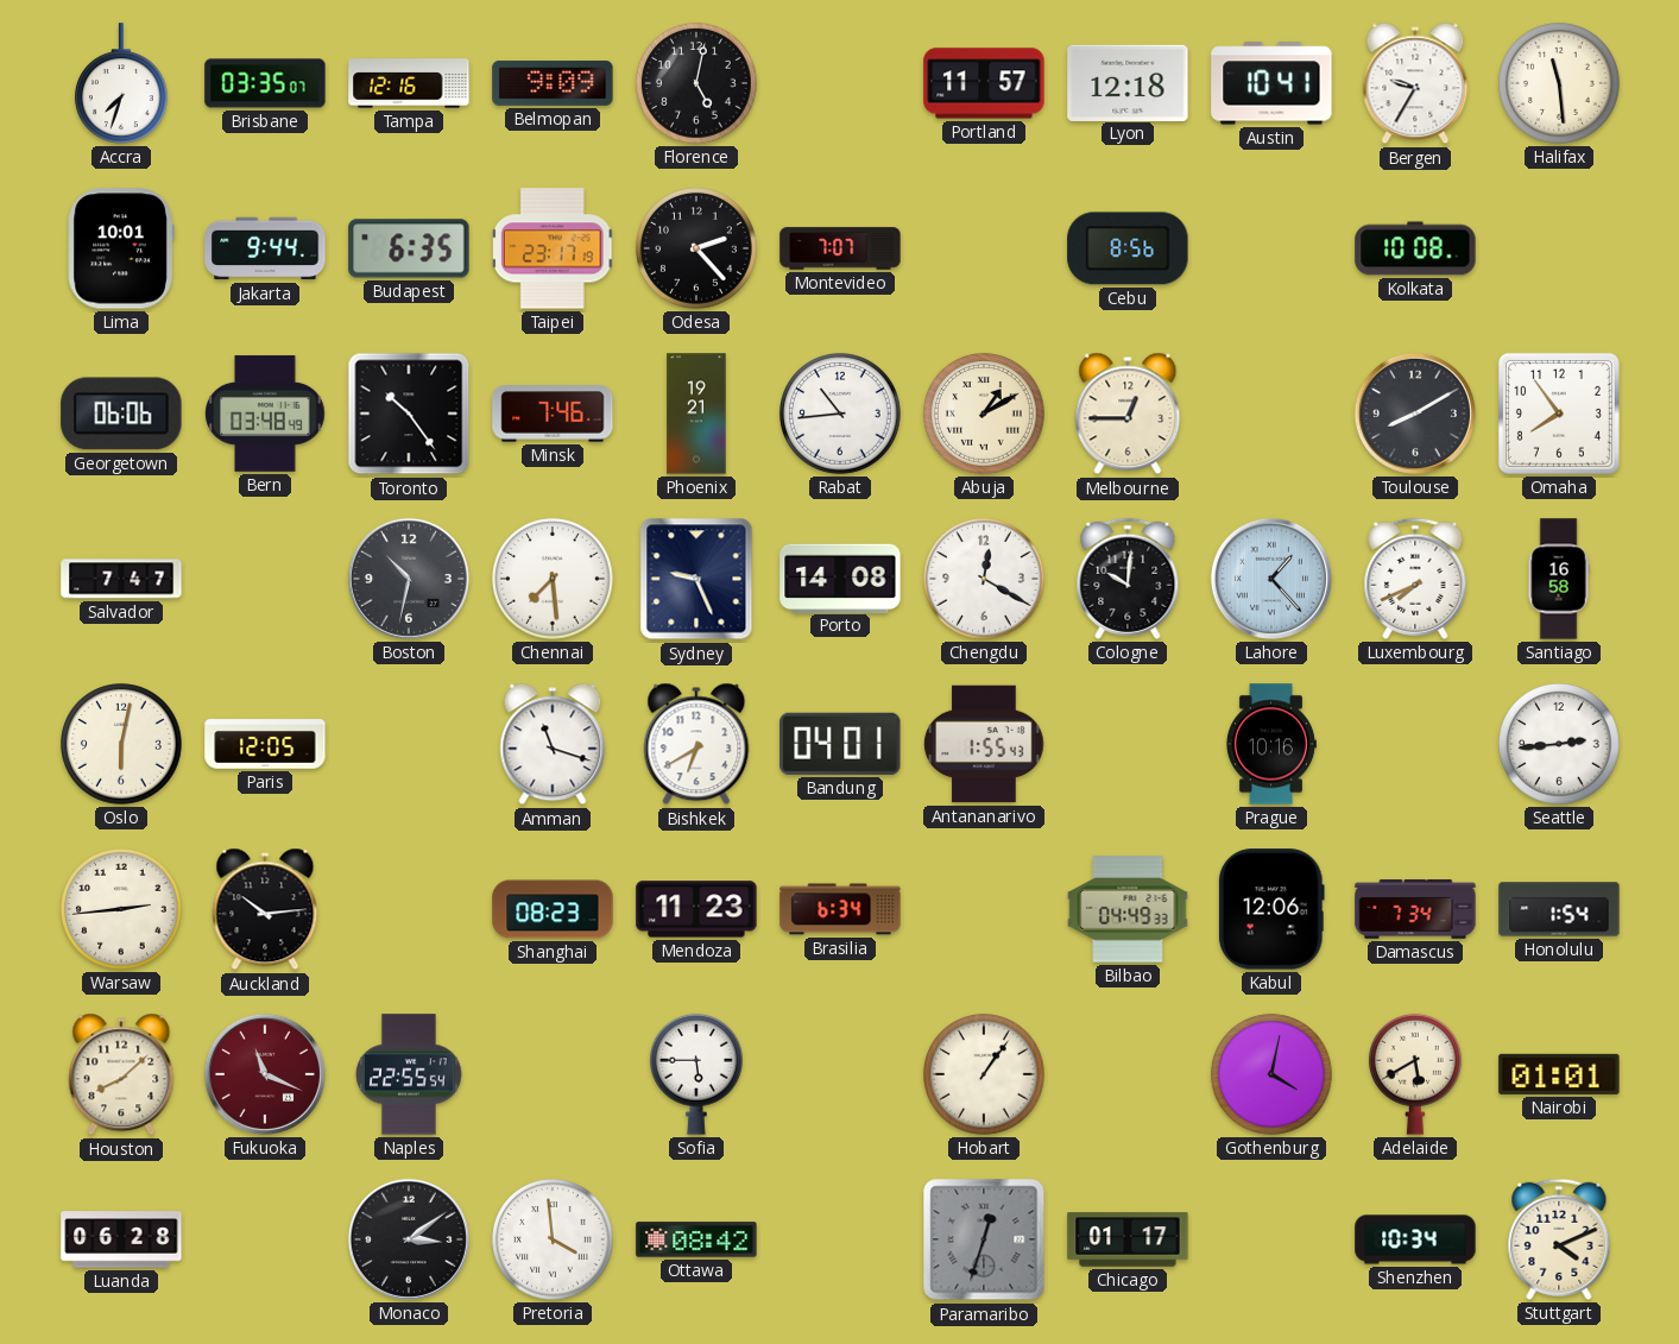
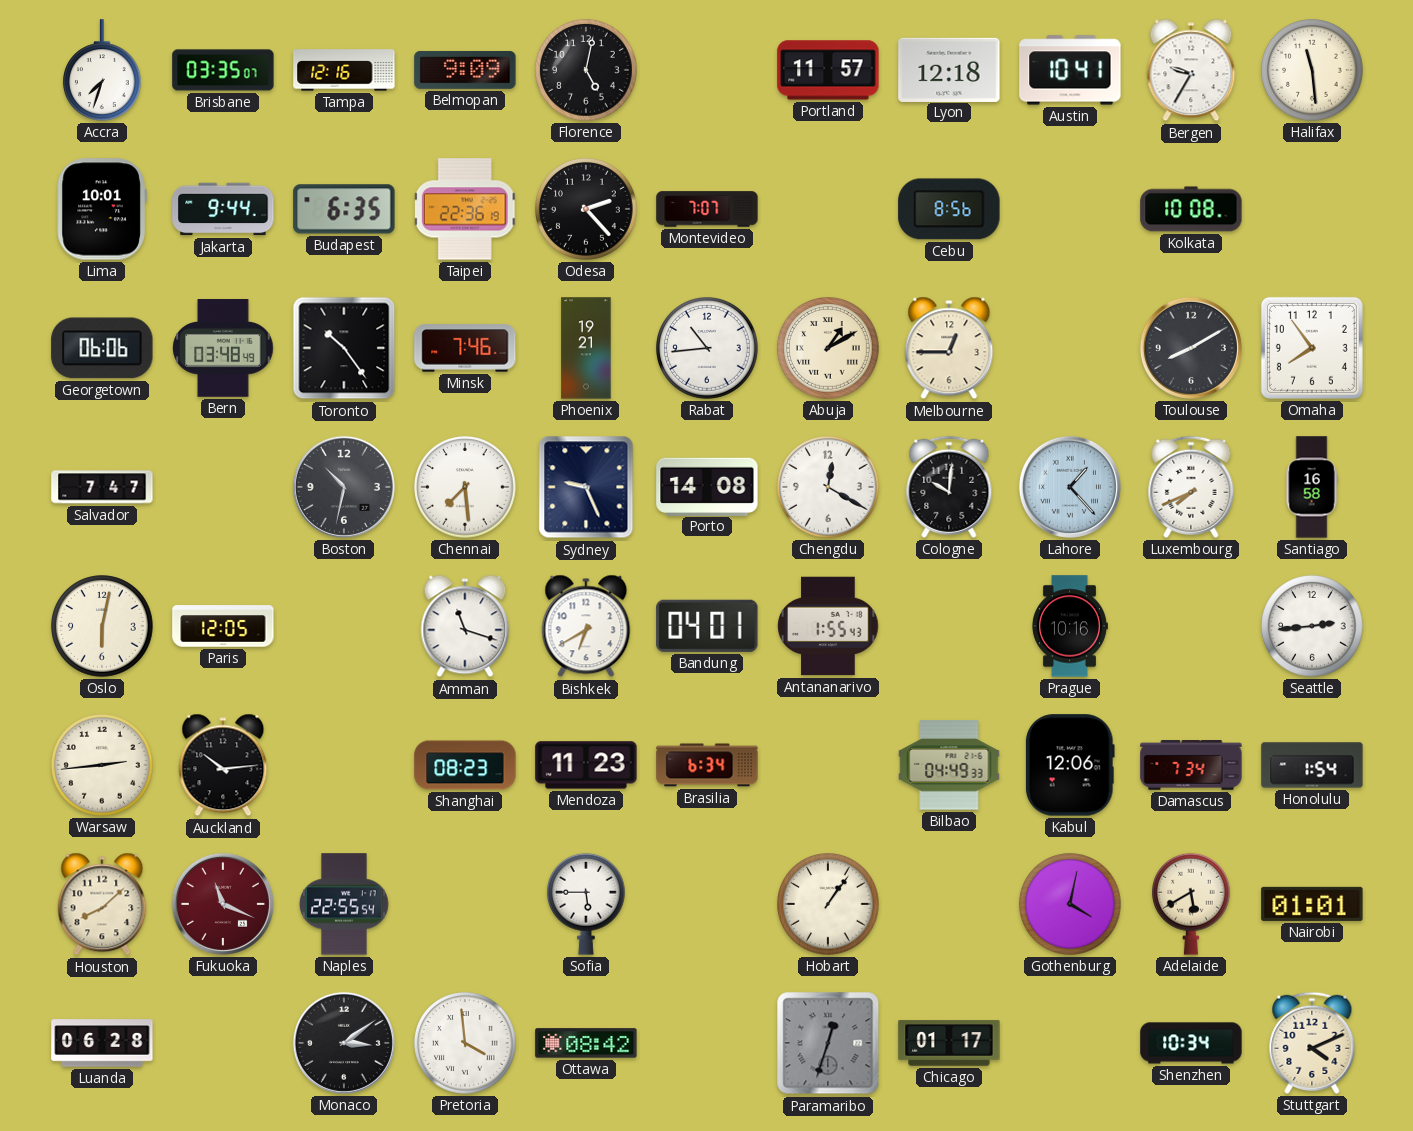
Taipei: 23:17 -> 22:36
